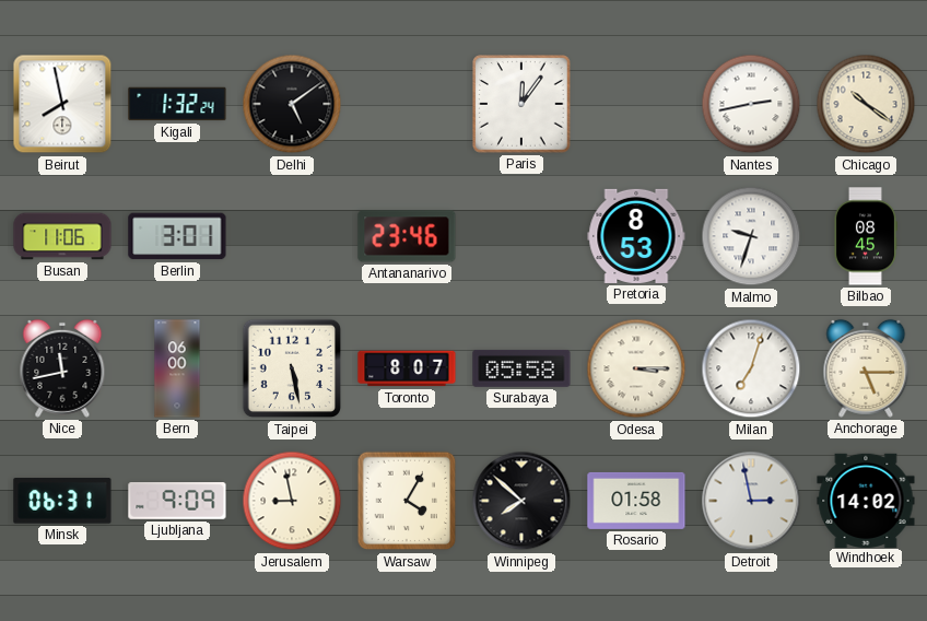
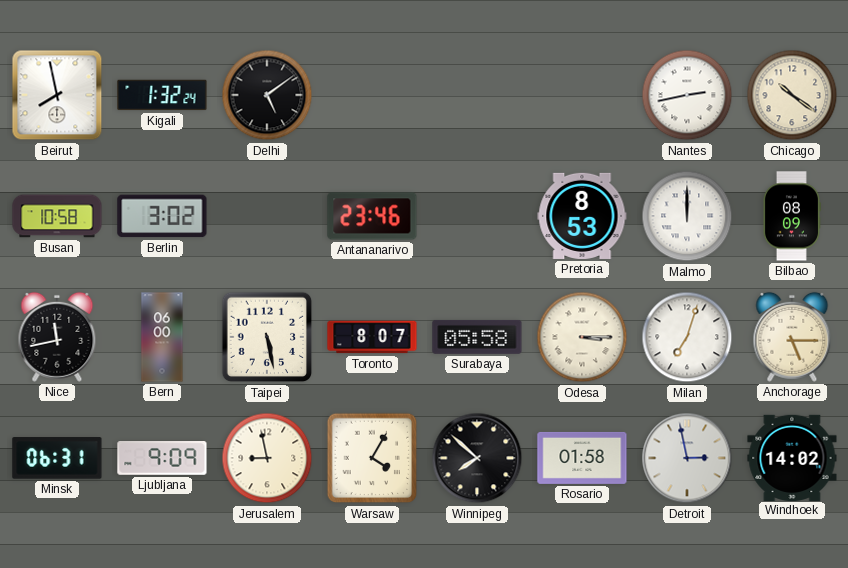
Paris: 12:06 -> none
Busan: 11:06 -> 10:58
Berlin: 3:01 -> 3:02
Malmo: 9:33 -> 12:00
Bilbao: 08:45 -> 08:09
